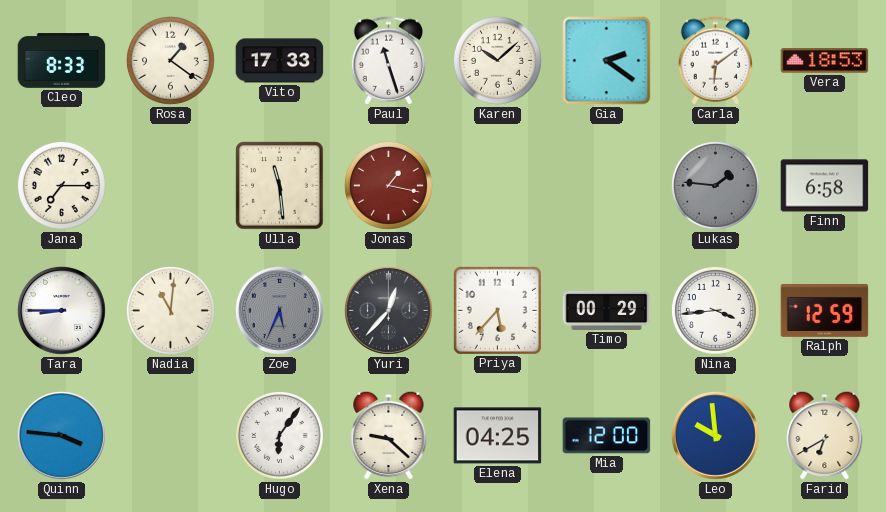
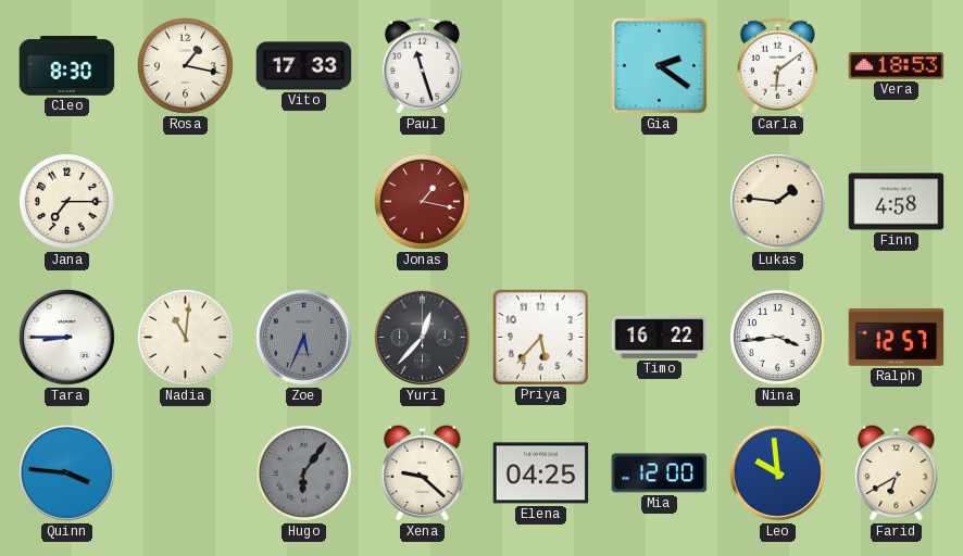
Cleo: 8:33 -> 8:30
Rosa: 1:21 -> 1:17
Karen: 10:08 -> none
Ulla: 11:29 -> none
Lukas dial: grey -> cream
Finn: 6:58 -> 4:58
Timo: 00:29 -> 16:22
Ralph: 12:59 -> 12:57
Hugo dial: white -> grey
